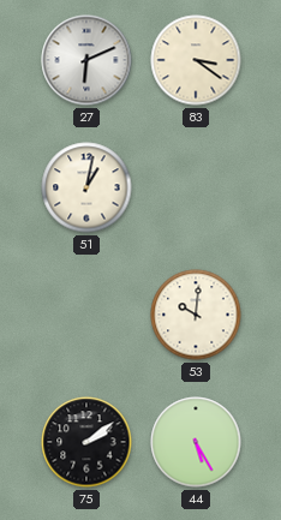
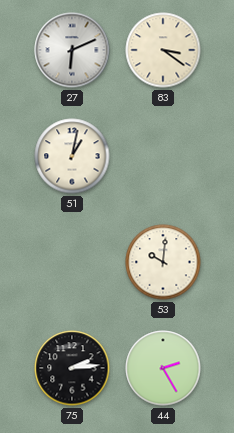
75: 2:09 -> 2:14
44: 5:25 -> 2:25
